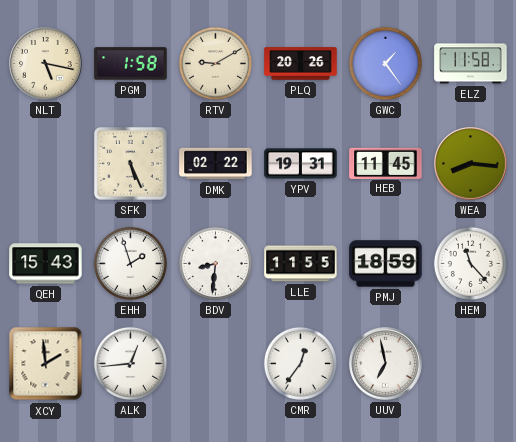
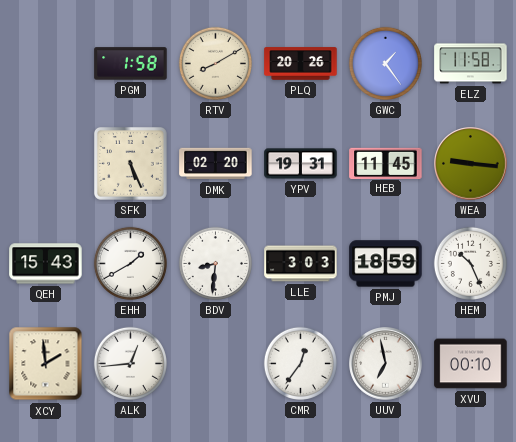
NLT: 5:17 -> none
RTV: 9:10 -> 8:10
DMK: 02:22 -> 02:20
WEA: 8:16 -> 9:16
EHH: 1:57 -> 1:40
LLE: 11:55 -> 3:03
HEM: 11:23 -> 10:26
XVU: none -> 00:10
